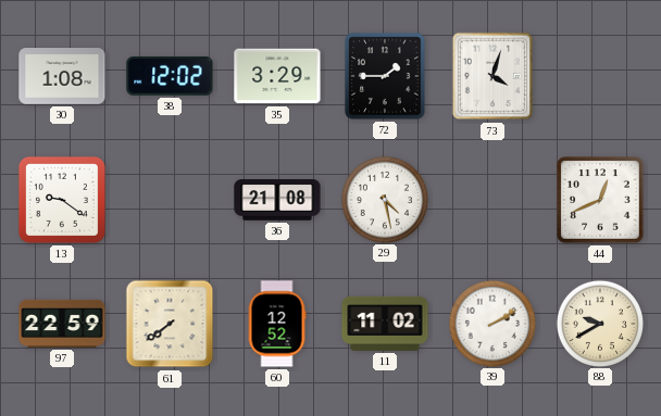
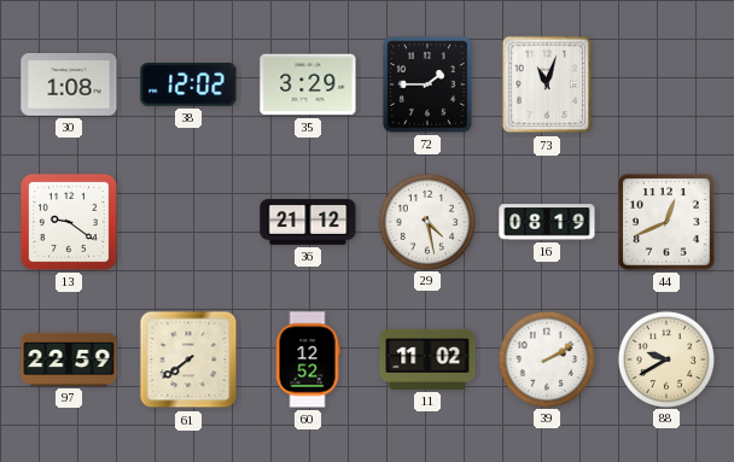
73: 4:03 -> 11:03
36: 21:08 -> 21:12
16: none -> 08:19
